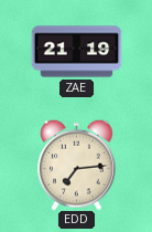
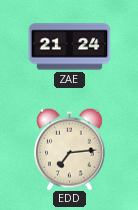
ZAE: 21:19 -> 21:24
